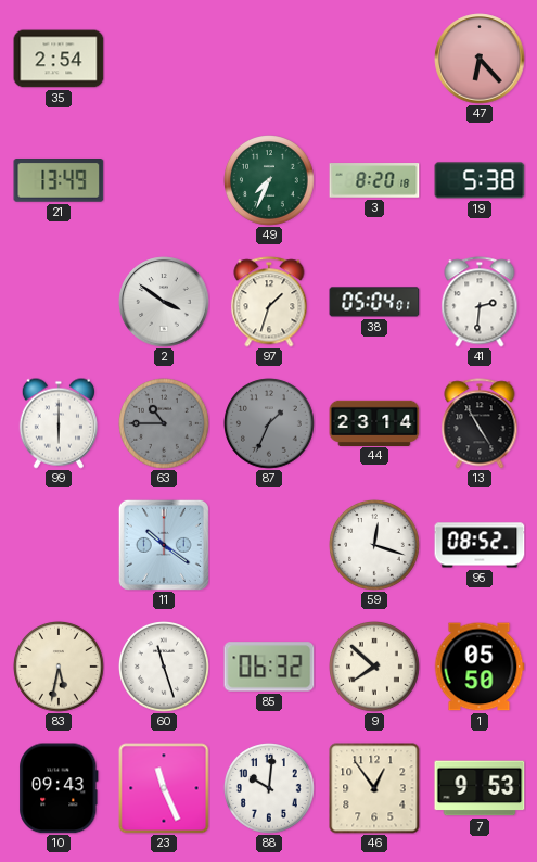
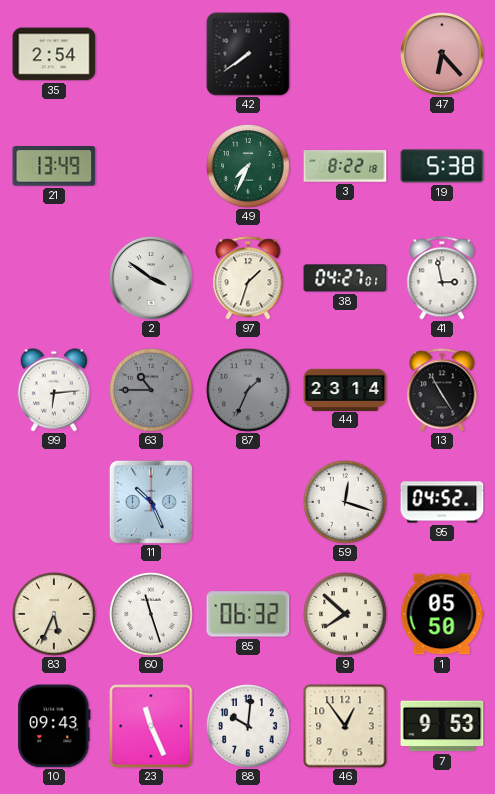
42: none -> 7:39
3: 8:20 -> 8:22
38: 05:04 -> 04:27
41: 2:31 -> 2:58
99: 6:00 -> 6:14
11: 10:21 -> 10:26
95: 08:52 -> 04:52
83: 5:32 -> 5:34
